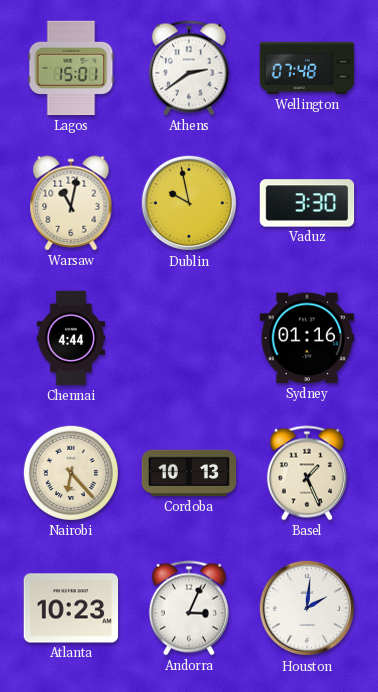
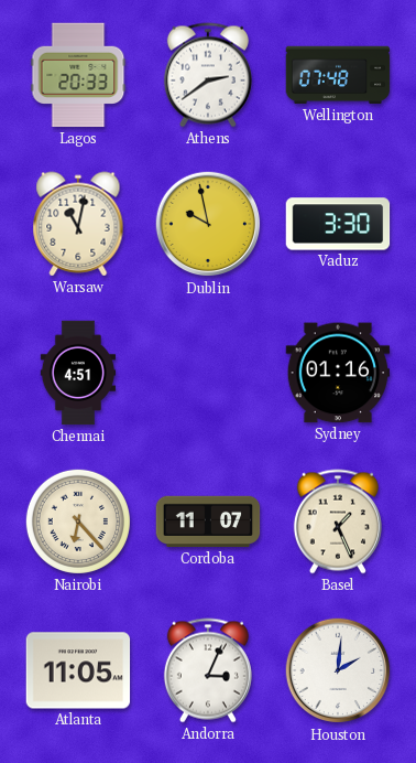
Lagos: 15:01 -> 20:33
Chennai: 4:44 -> 4:51
Cordoba: 10:13 -> 11:07
Atlanta: 10:23 -> 11:05
